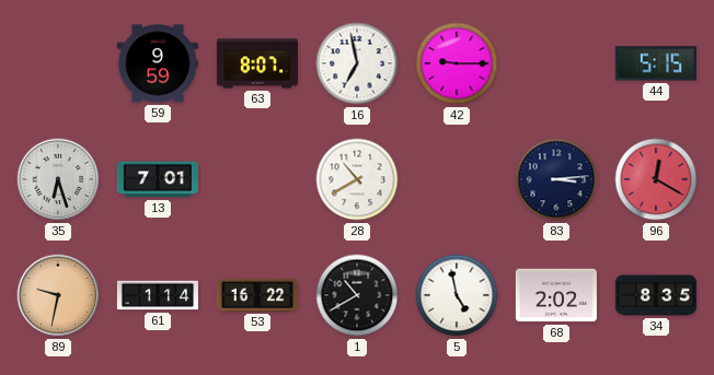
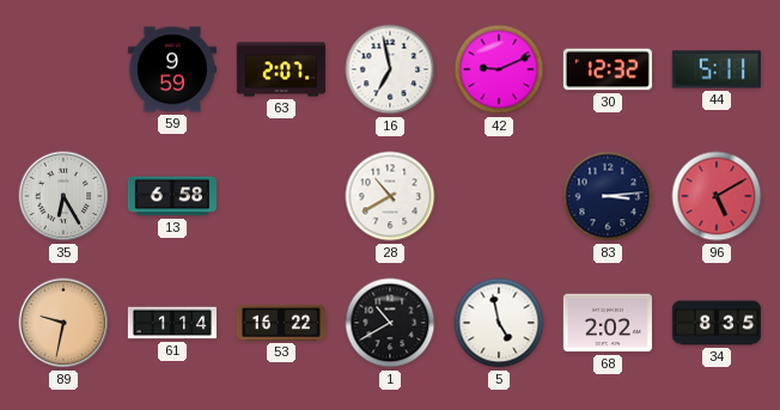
63: 8:07 -> 2:07
42: 9:15 -> 9:11
30: none -> 12:32
44: 5:15 -> 5:11
35: 6:27 -> 6:25
13: 7:01 -> 6:58
96: 12:20 -> 5:10
